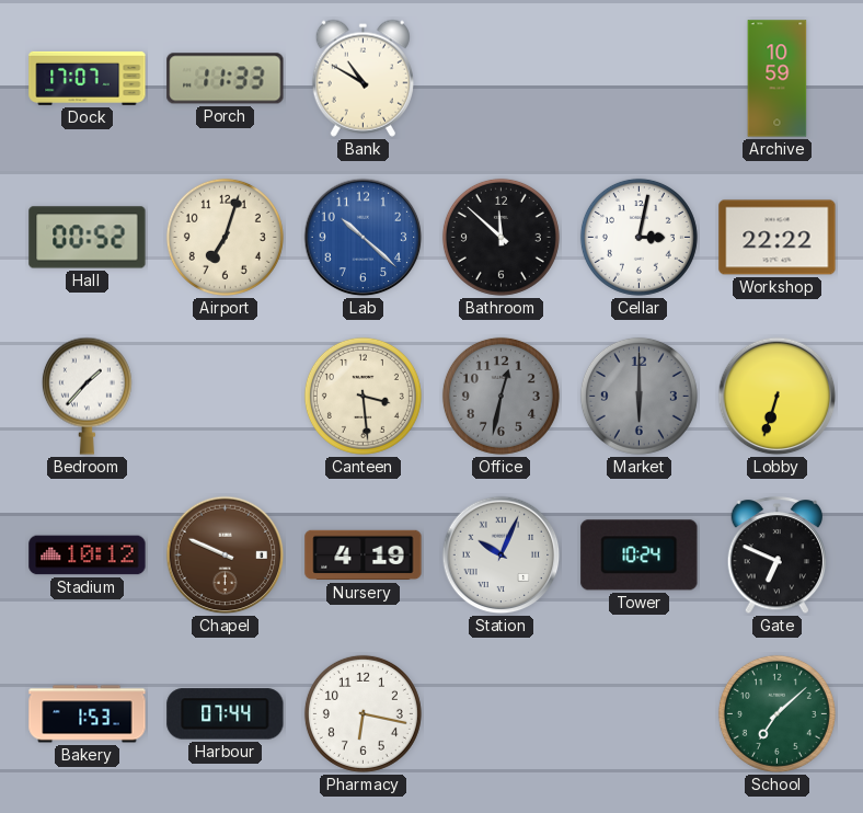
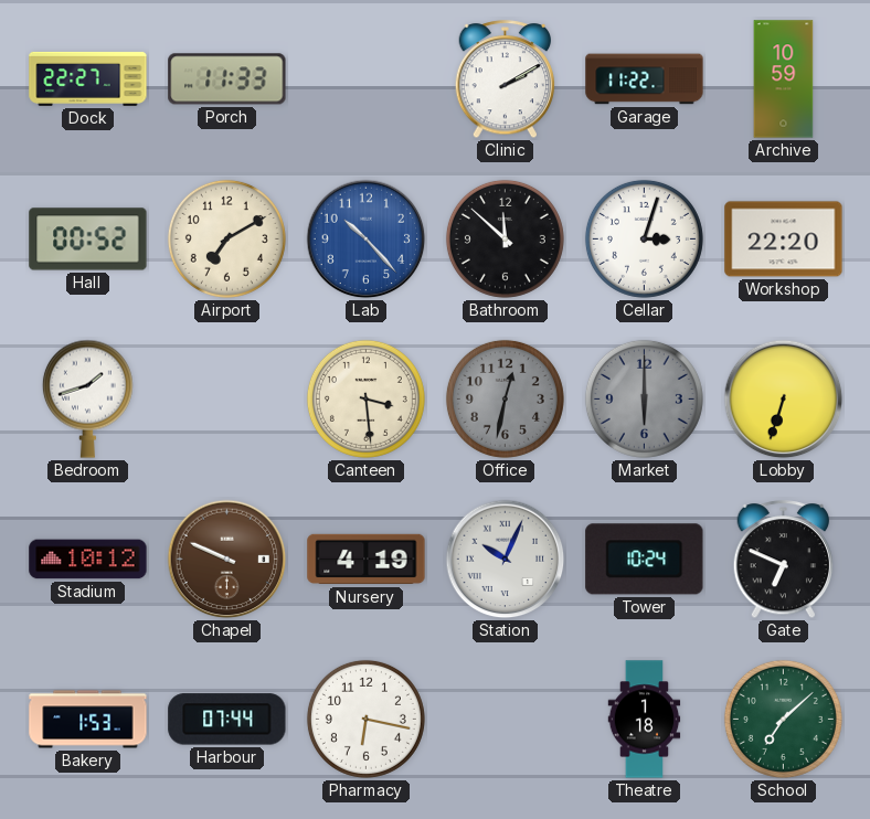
Dock: 17:07 -> 22:27
Bank: 10:50 -> none
Clinic: none -> 2:10
Garage: none -> 11:22
Airport: 7:03 -> 7:10
Lab: 10:22 -> 10:23
Cellar: 3:02 -> 3:03
Workshop: 22:22 -> 22:20
Bedroom: 1:37 -> 1:42
Theatre: none -> 1:18
